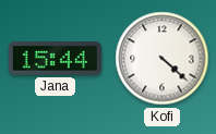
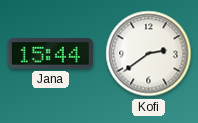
Kofi: 4:22 -> 2:39
